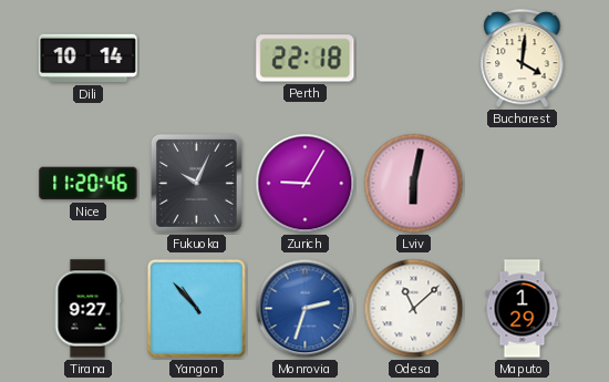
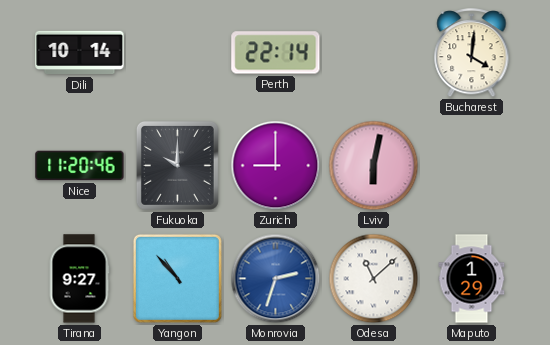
Perth: 22:18 -> 22:14
Fukuoka: 10:04 -> 10:00
Zurich: 9:05 -> 9:00
